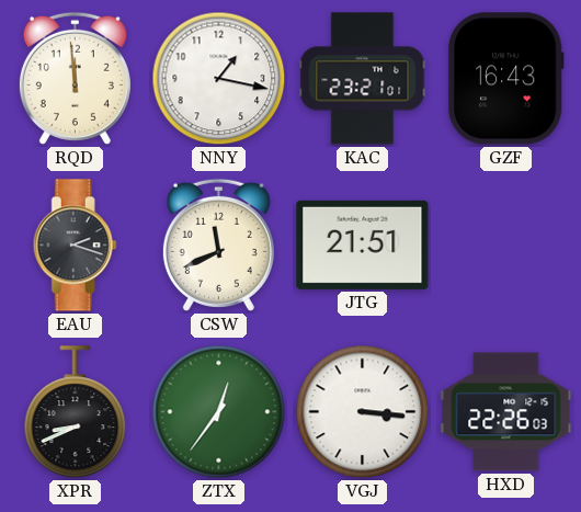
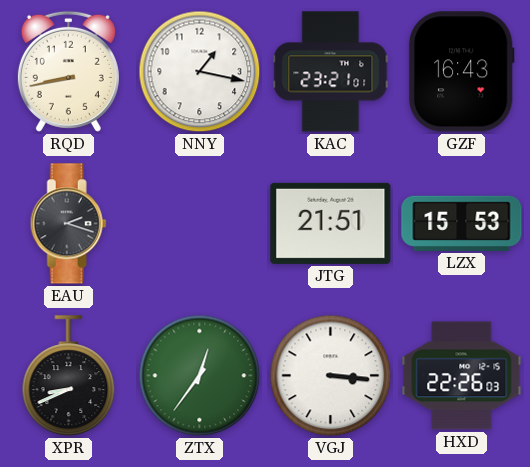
RQD: 11:59 -> 8:43
CSW: 11:41 -> none
LZX: none -> 15:53
